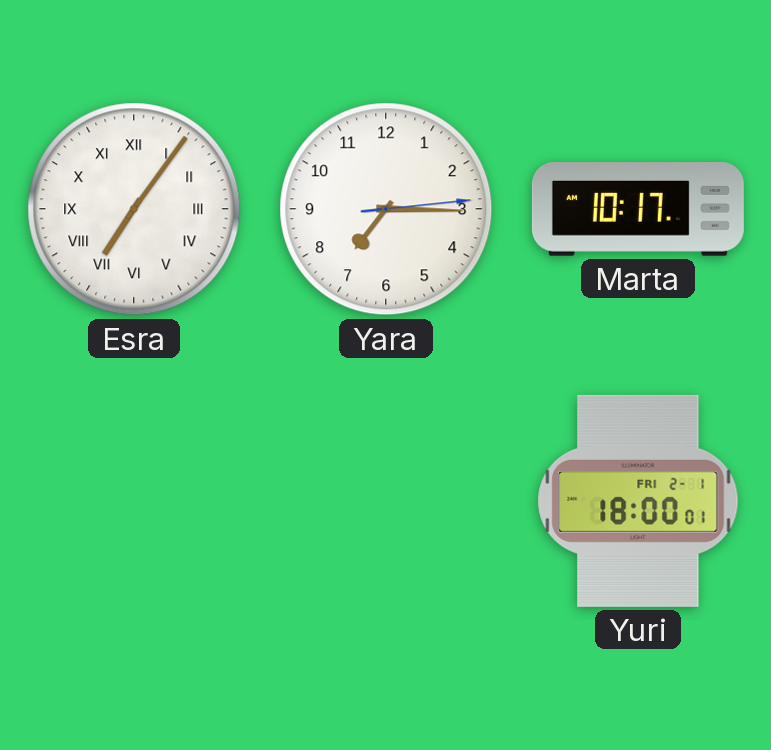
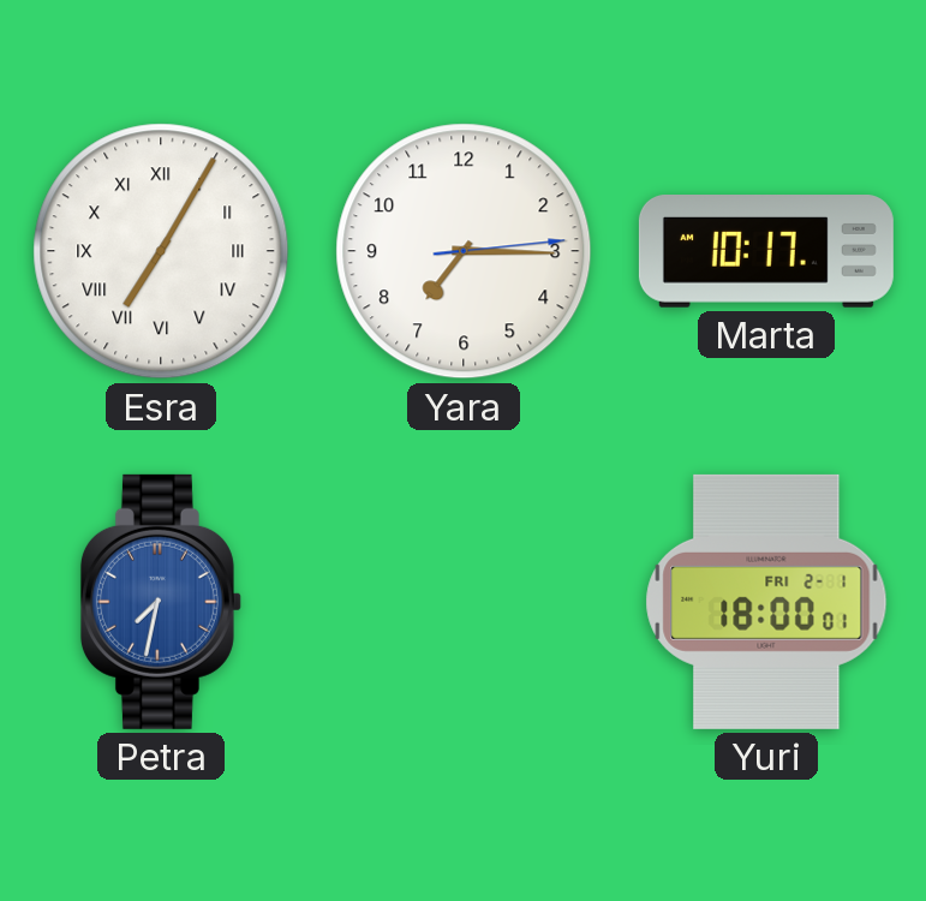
Esra: 7:06 -> 7:05
Petra: none -> 7:32
